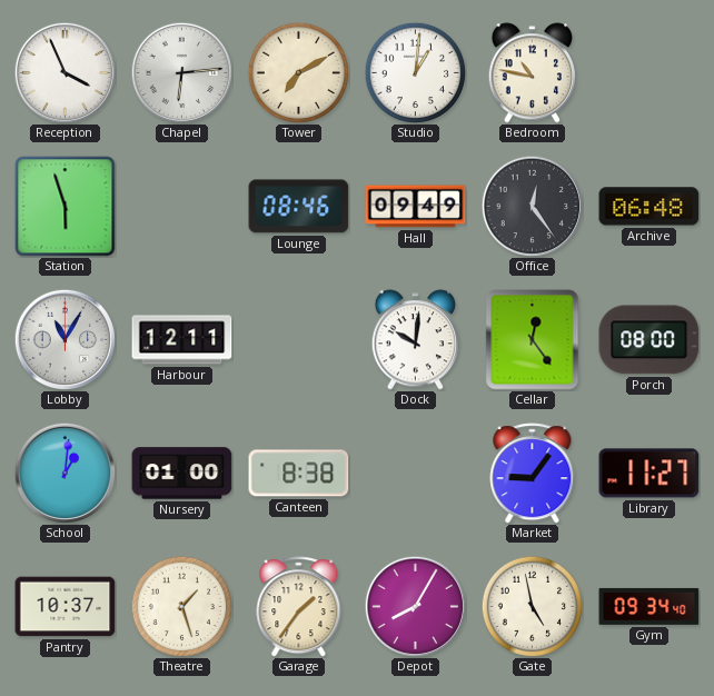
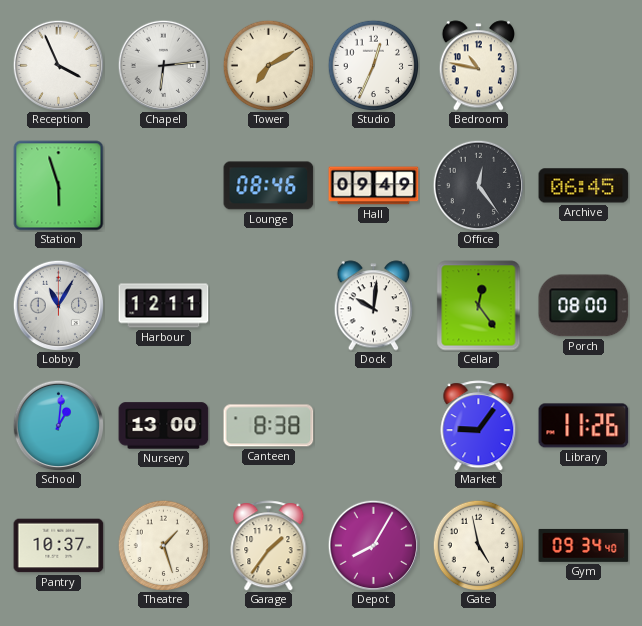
Studio: 1:01 -> 12:34
Archive: 06:48 -> 06:45
Nursery: 01:00 -> 13:00
Library: 11:27 -> 11:26
